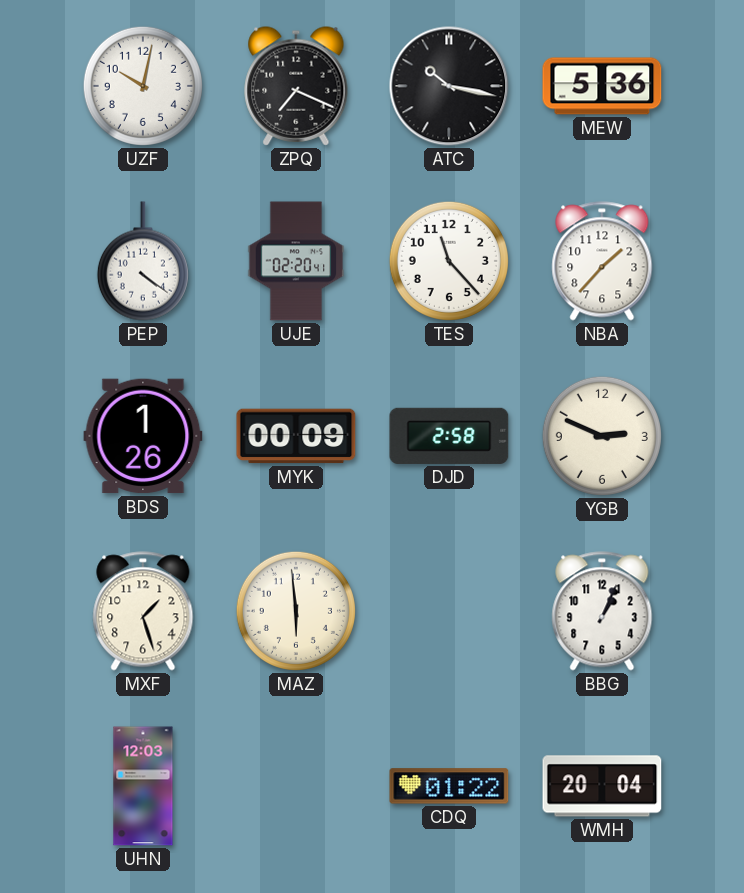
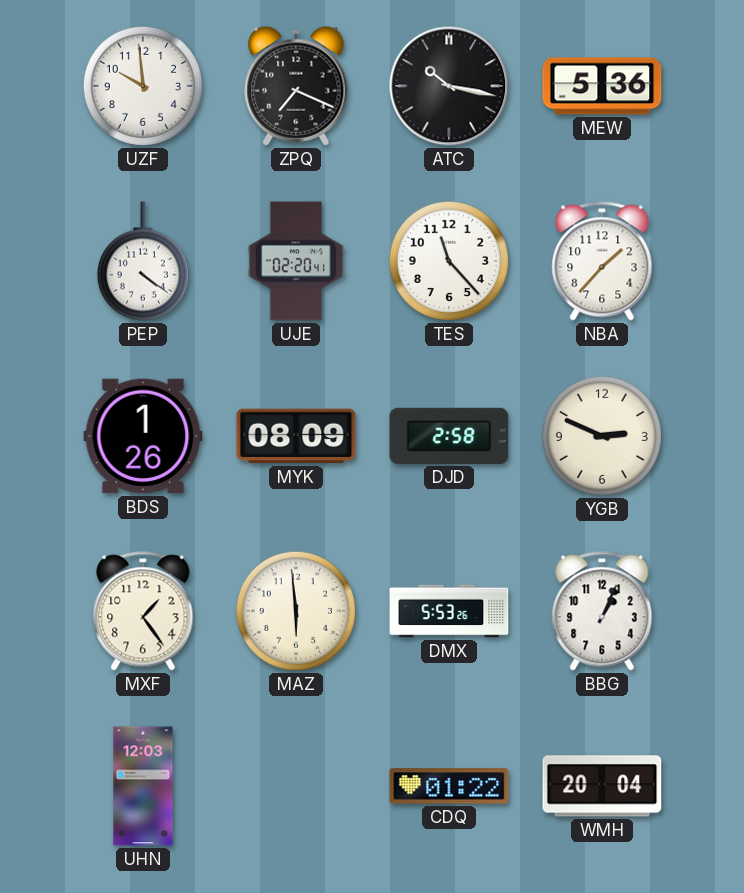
UZF: 10:02 -> 9:59
MYK: 00:09 -> 08:09
MXF: 1:27 -> 1:24
DMX: none -> 5:53
